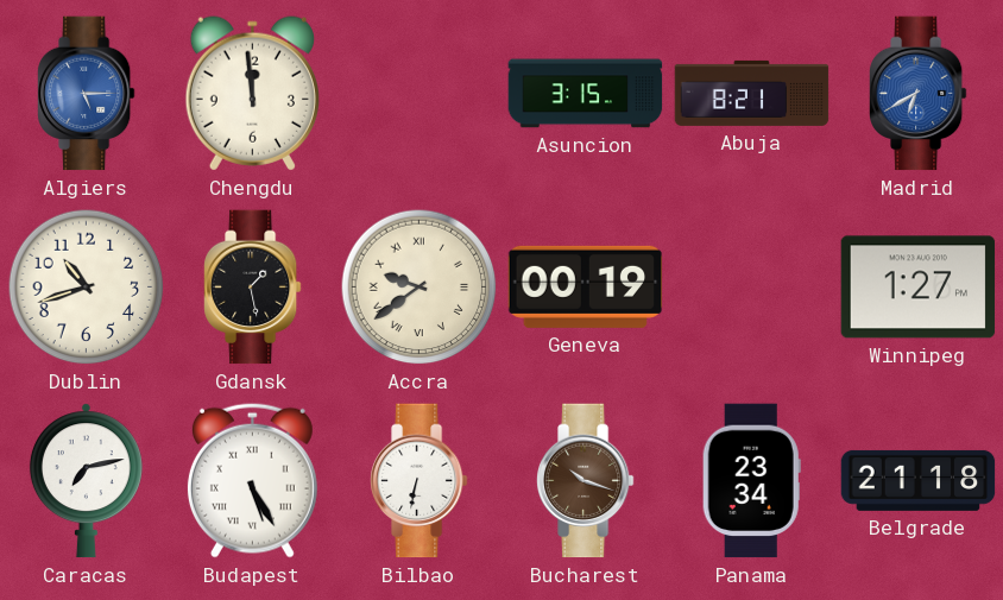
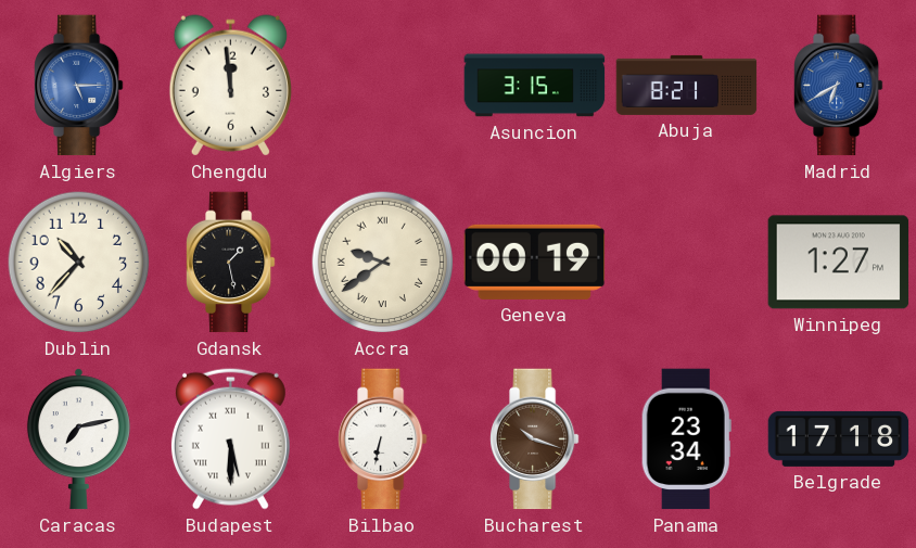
Dublin: 10:42 -> 10:37
Budapest: 5:25 -> 5:30
Belgrade: 21:18 -> 17:18
